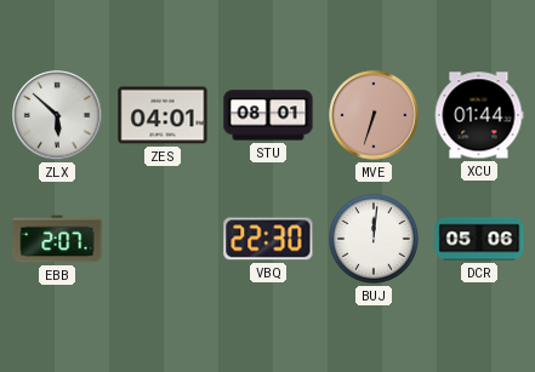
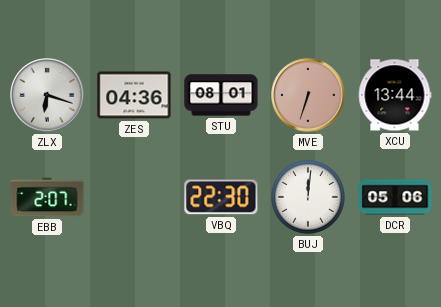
ZLX: 5:52 -> 6:18
ZES: 04:01 -> 04:36
XCU: 01:44 -> 13:44
